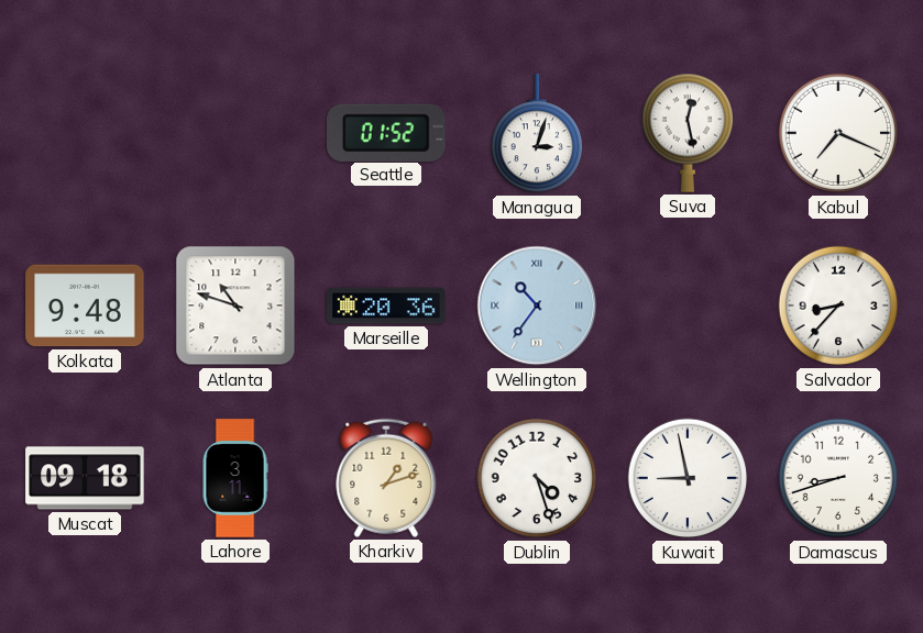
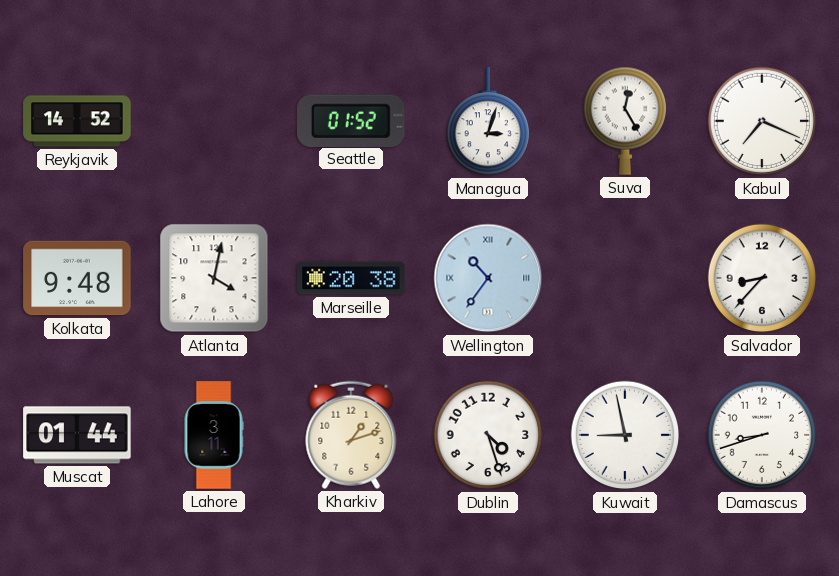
Reykjavik: none -> 14:52
Suva: 12:28 -> 12:25
Atlanta: 10:48 -> 4:02
Marseille: 20:36 -> 20:38
Muscat: 09:18 -> 01:44
